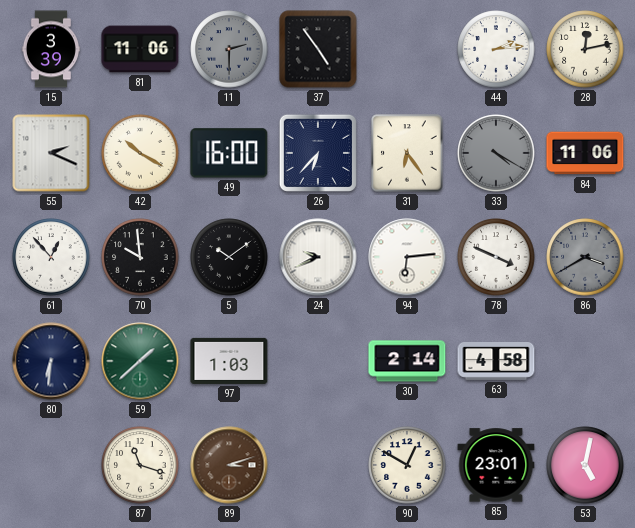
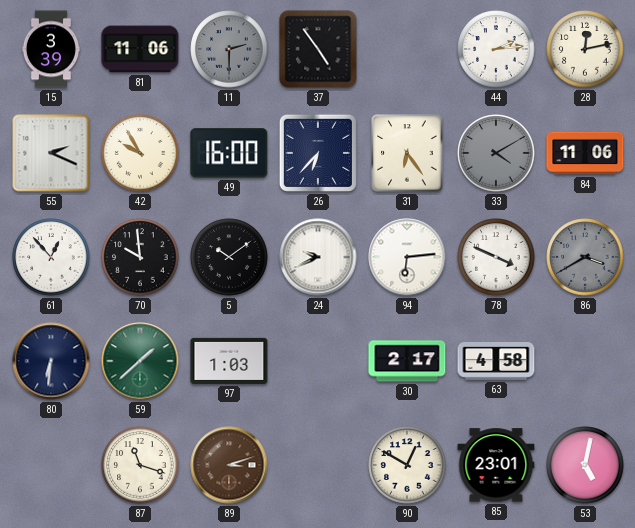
42: 10:20 -> 9:55
33: 4:20 -> 4:10
30: 2:14 -> 2:17
